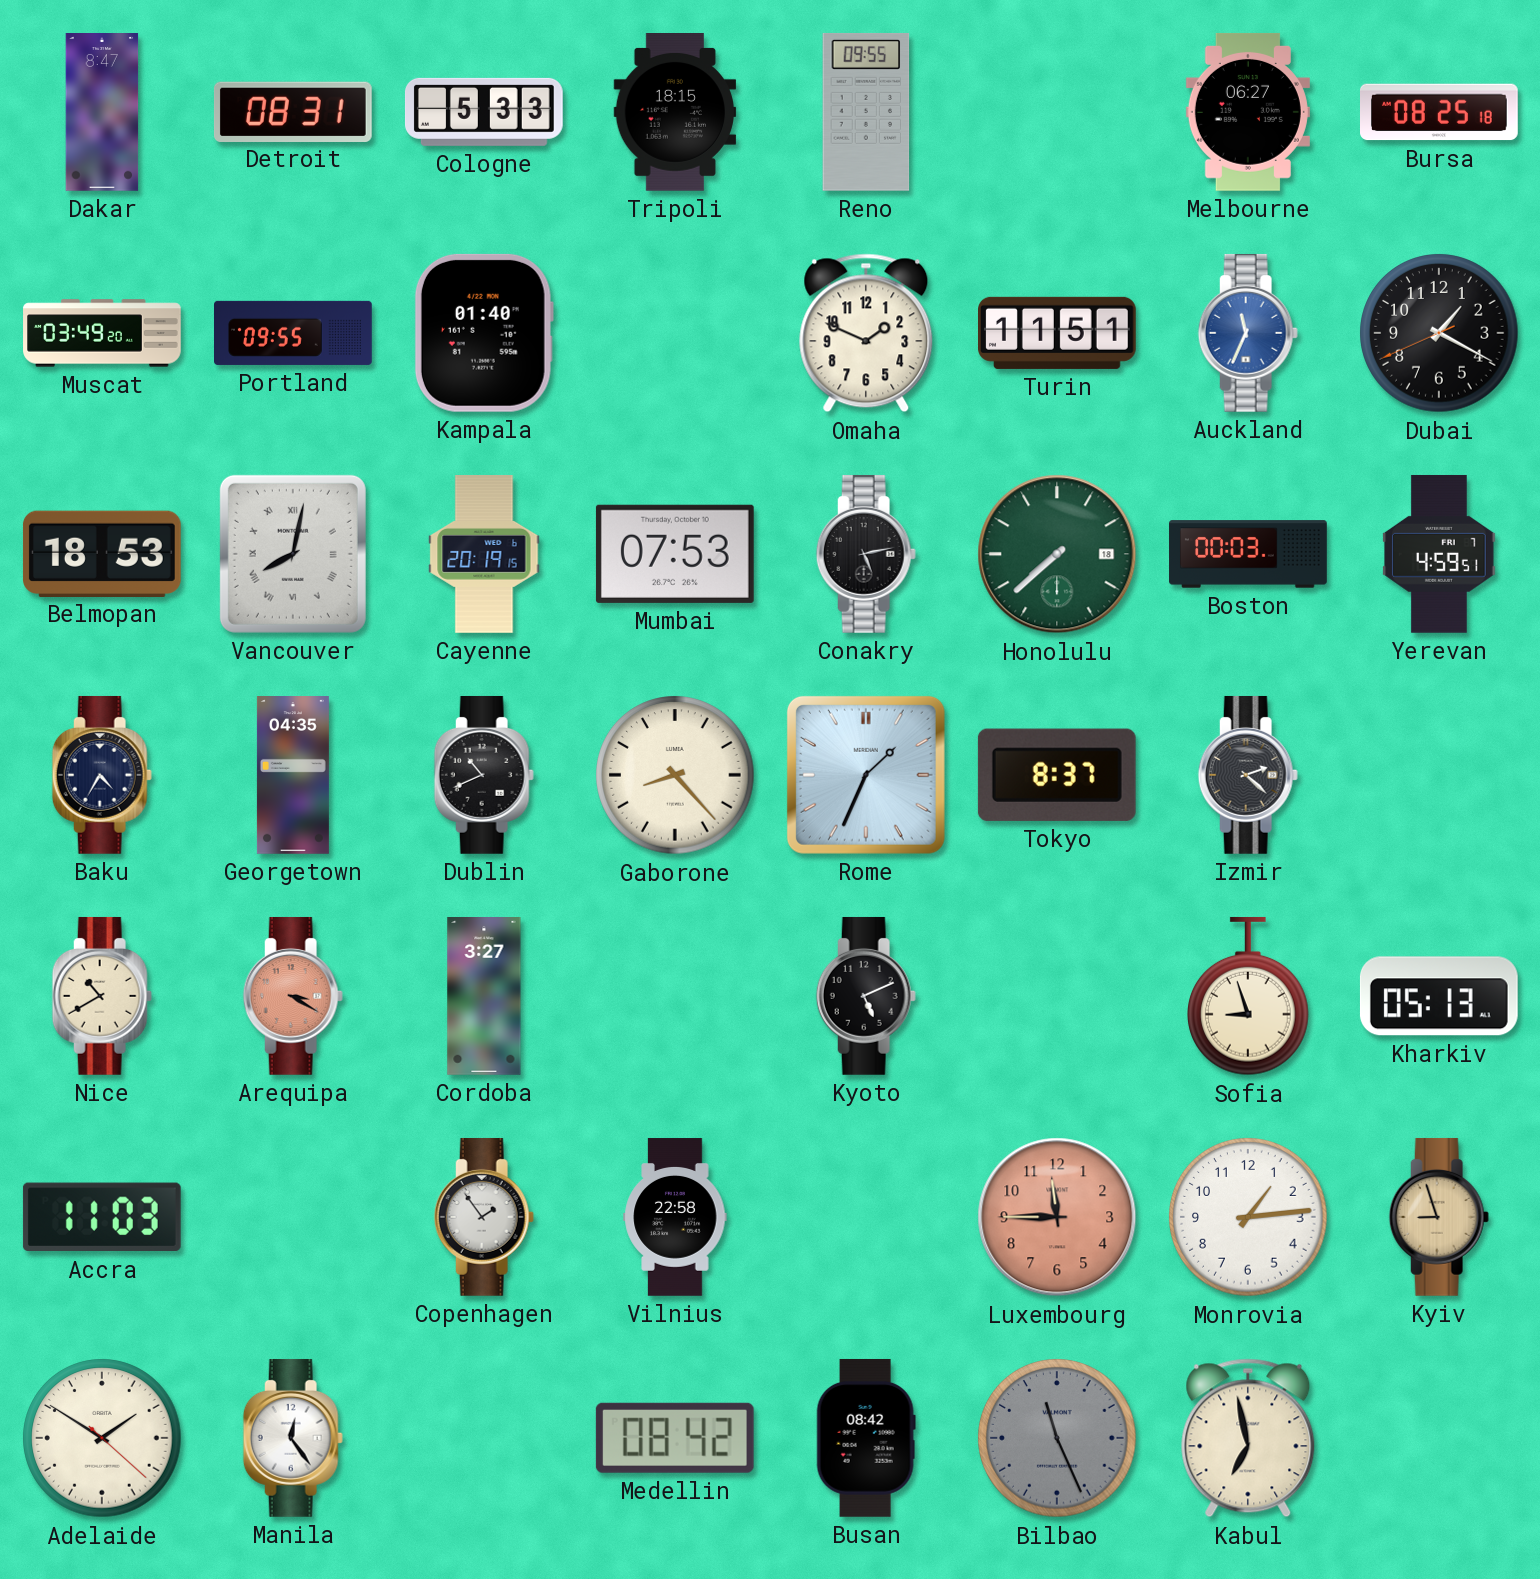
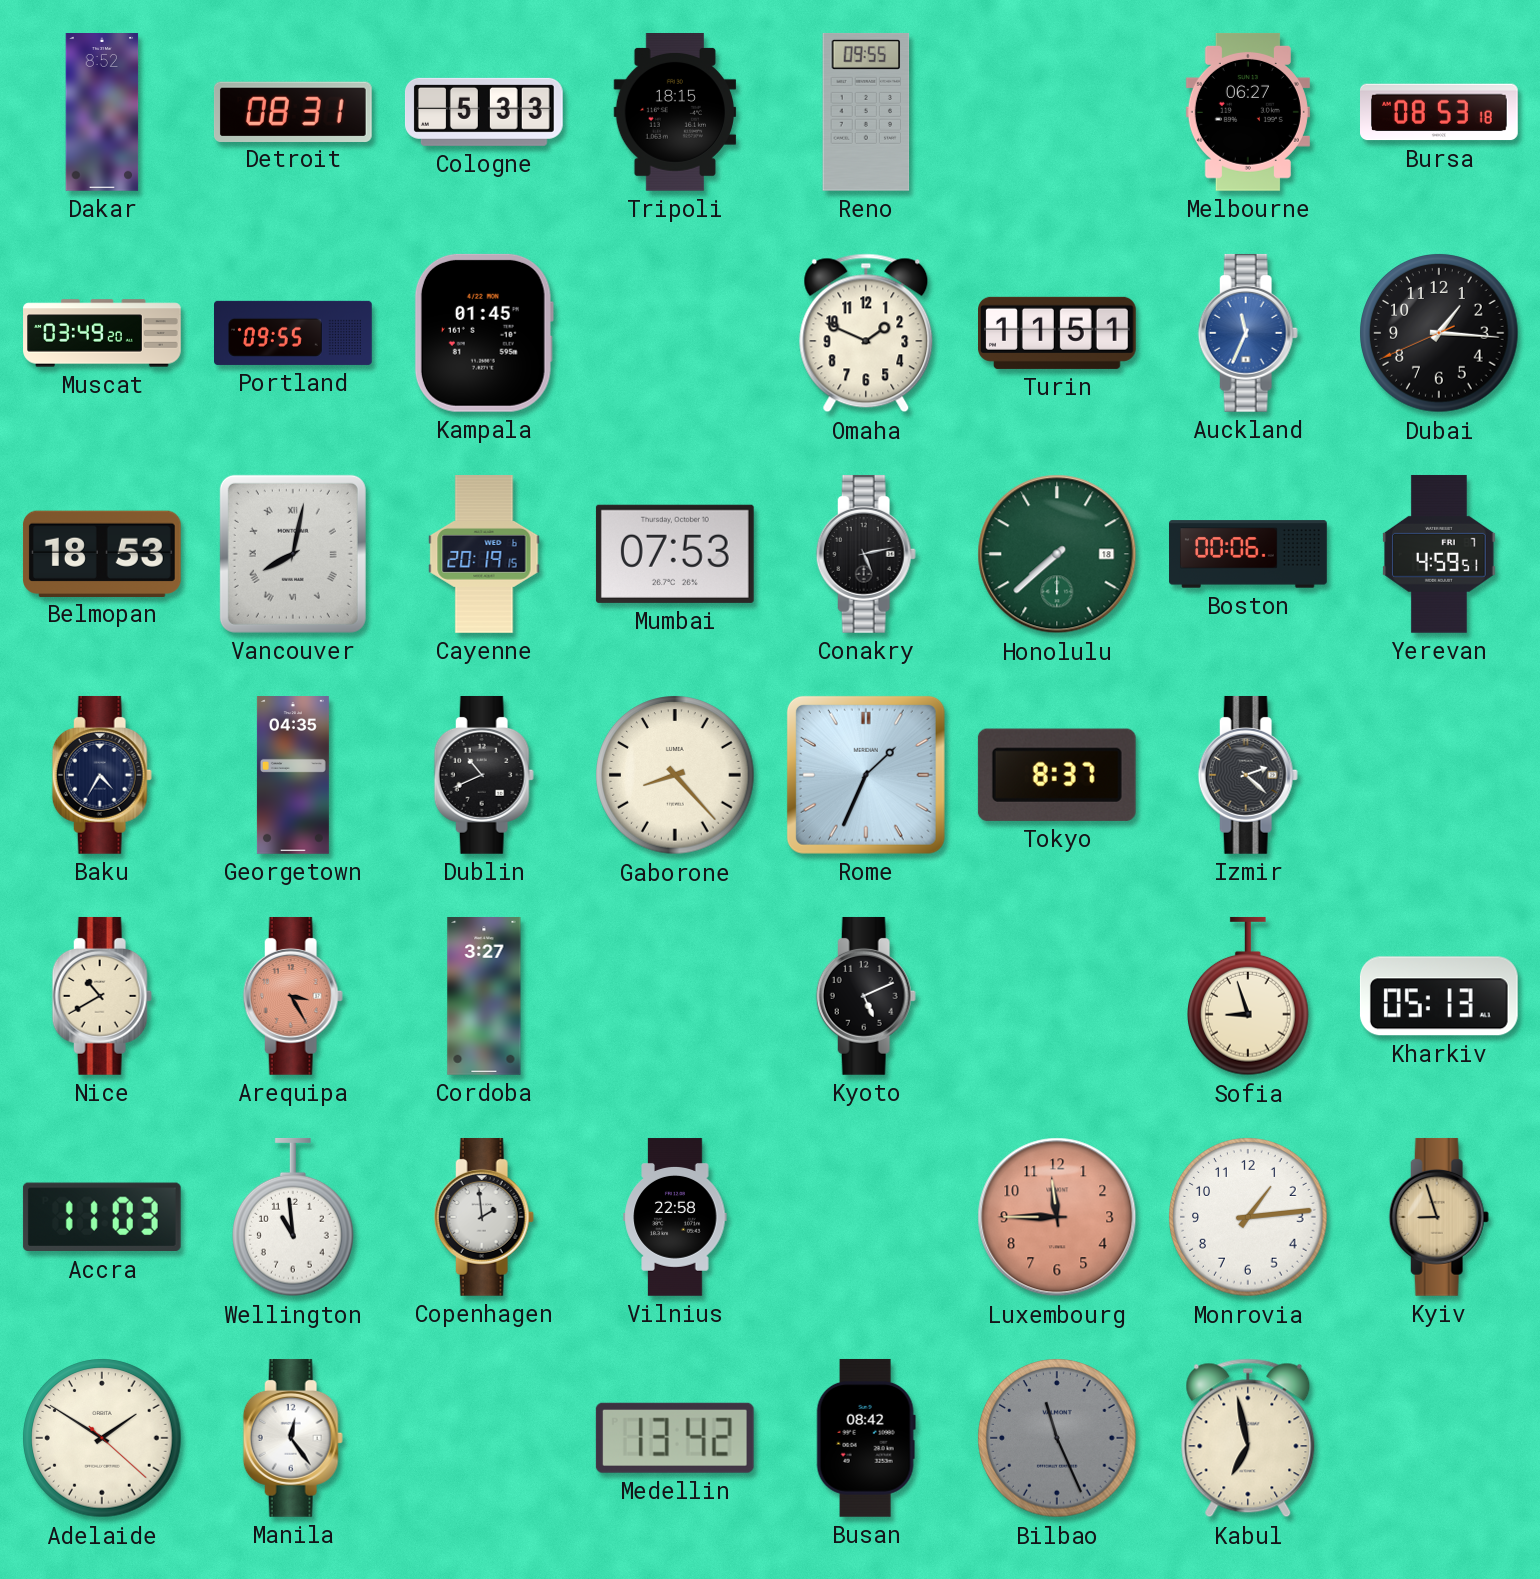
Dakar: 8:47 -> 8:52
Bursa: 08:25 -> 08:53
Kampala: 01:40 -> 01:45
Dubai: 1:19 -> 1:15
Boston: 00:03 -> 00:06
Arequipa: 3:20 -> 3:25
Wellington: none -> 10:59
Copenhagen: 1:54 -> 1:59
Medellin: 08:42 -> 13:42
